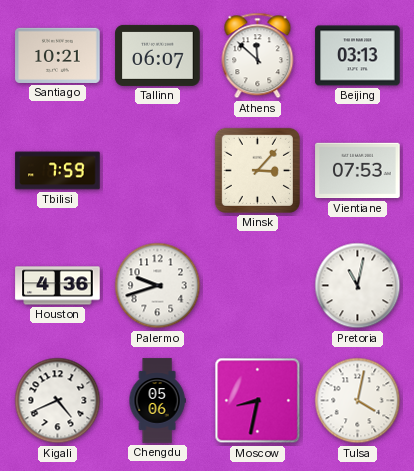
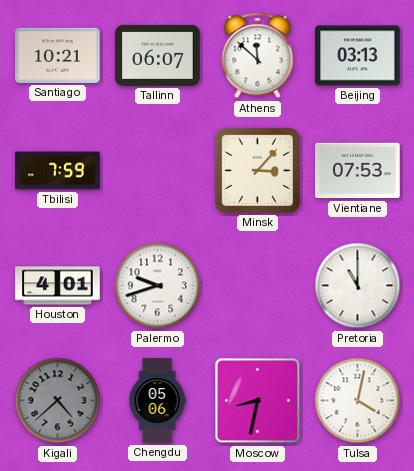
Houston: 4:36 -> 4:01
Pretoria: 11:02 -> 11:00
Kigali: 4:41 -> 4:38
Kigali dial: white -> grey
